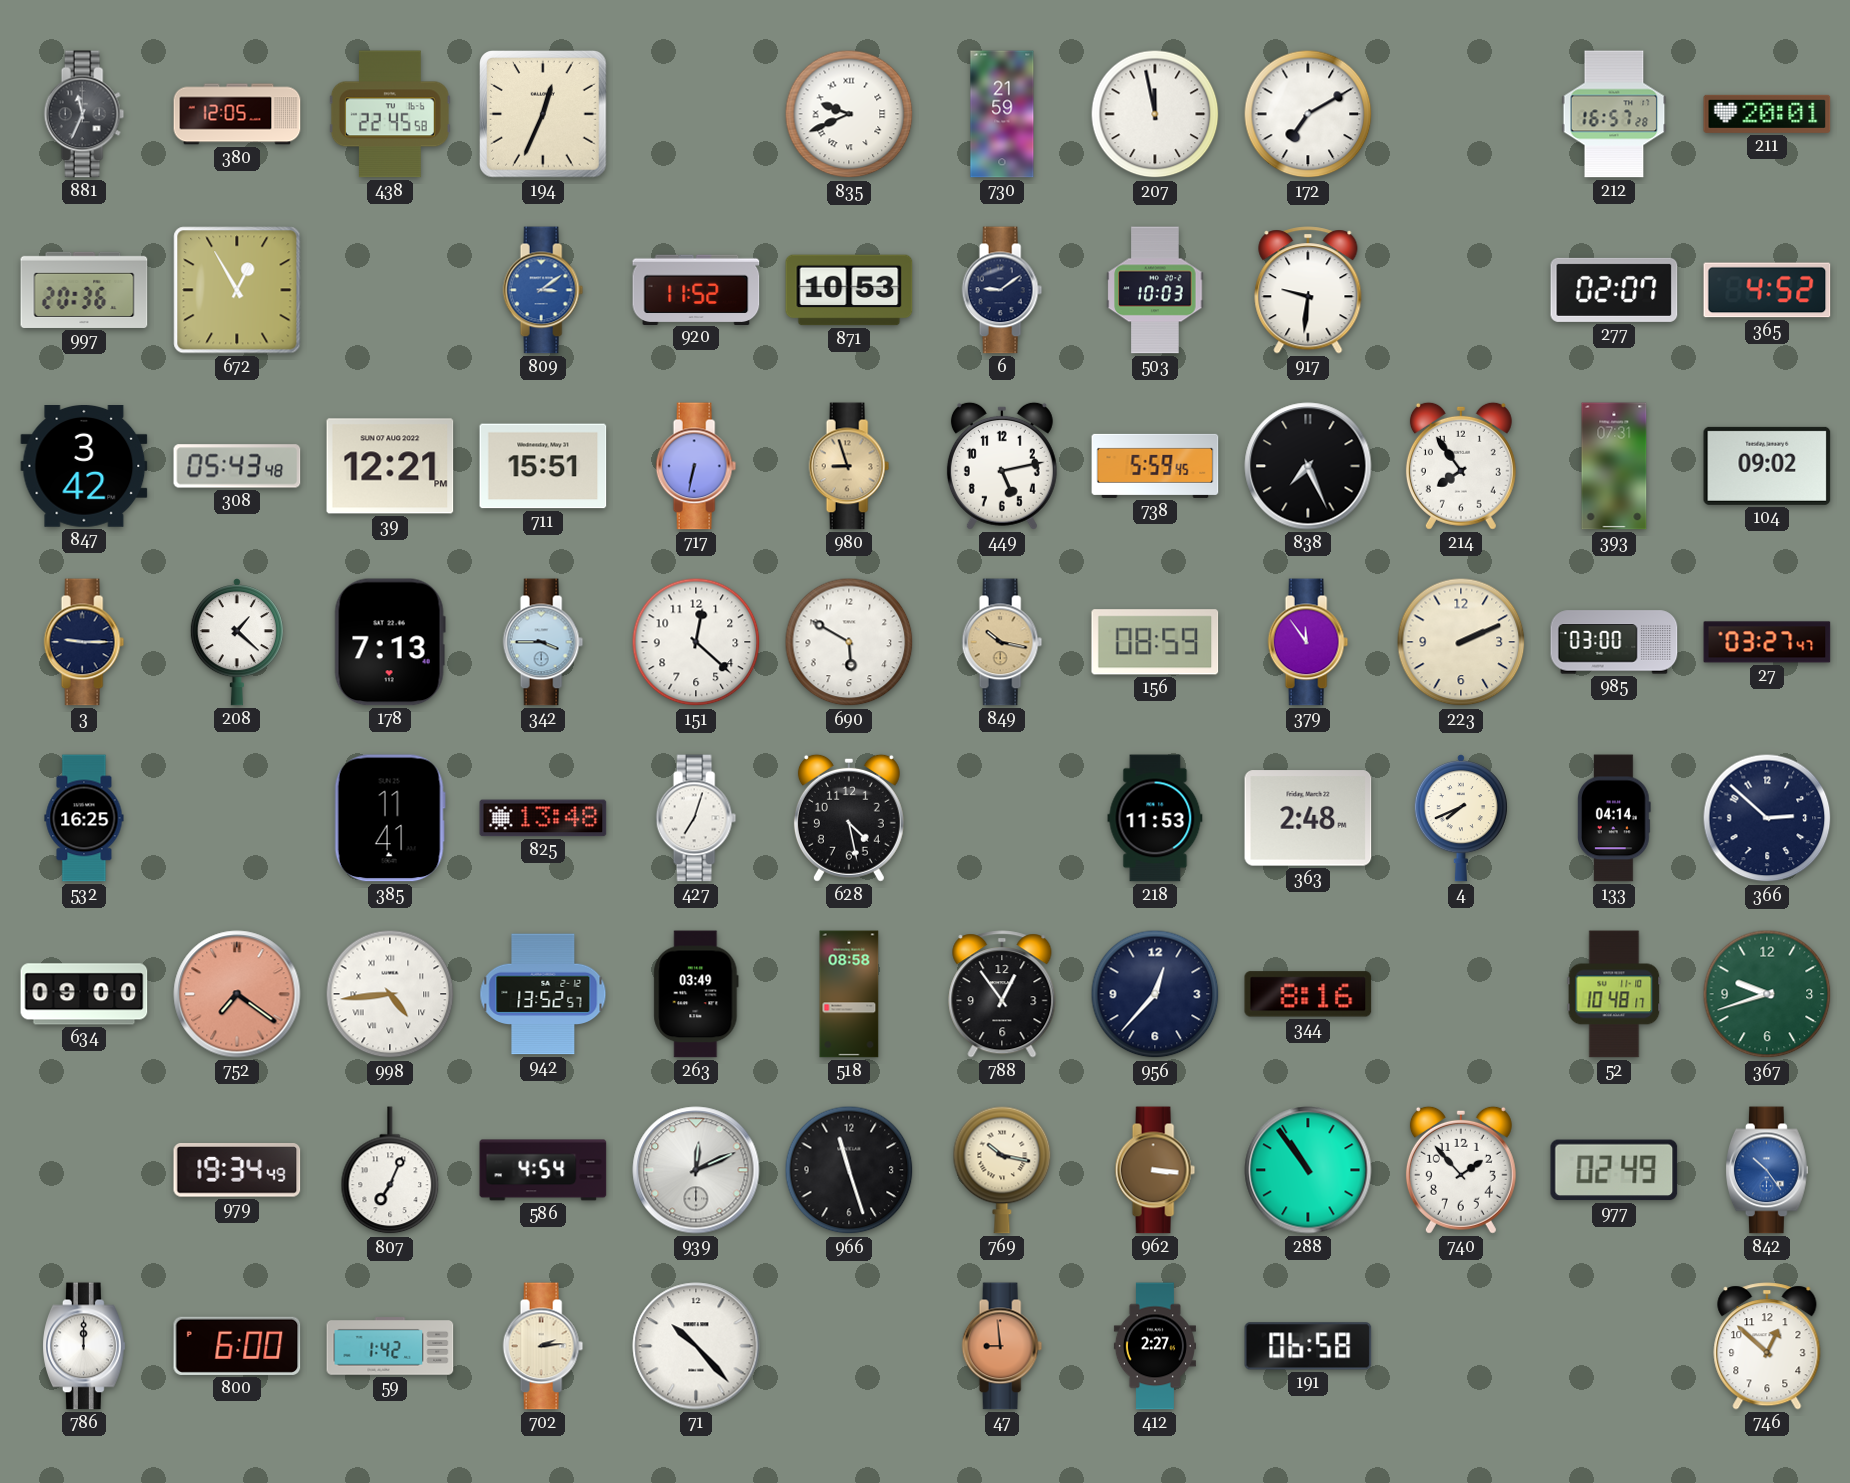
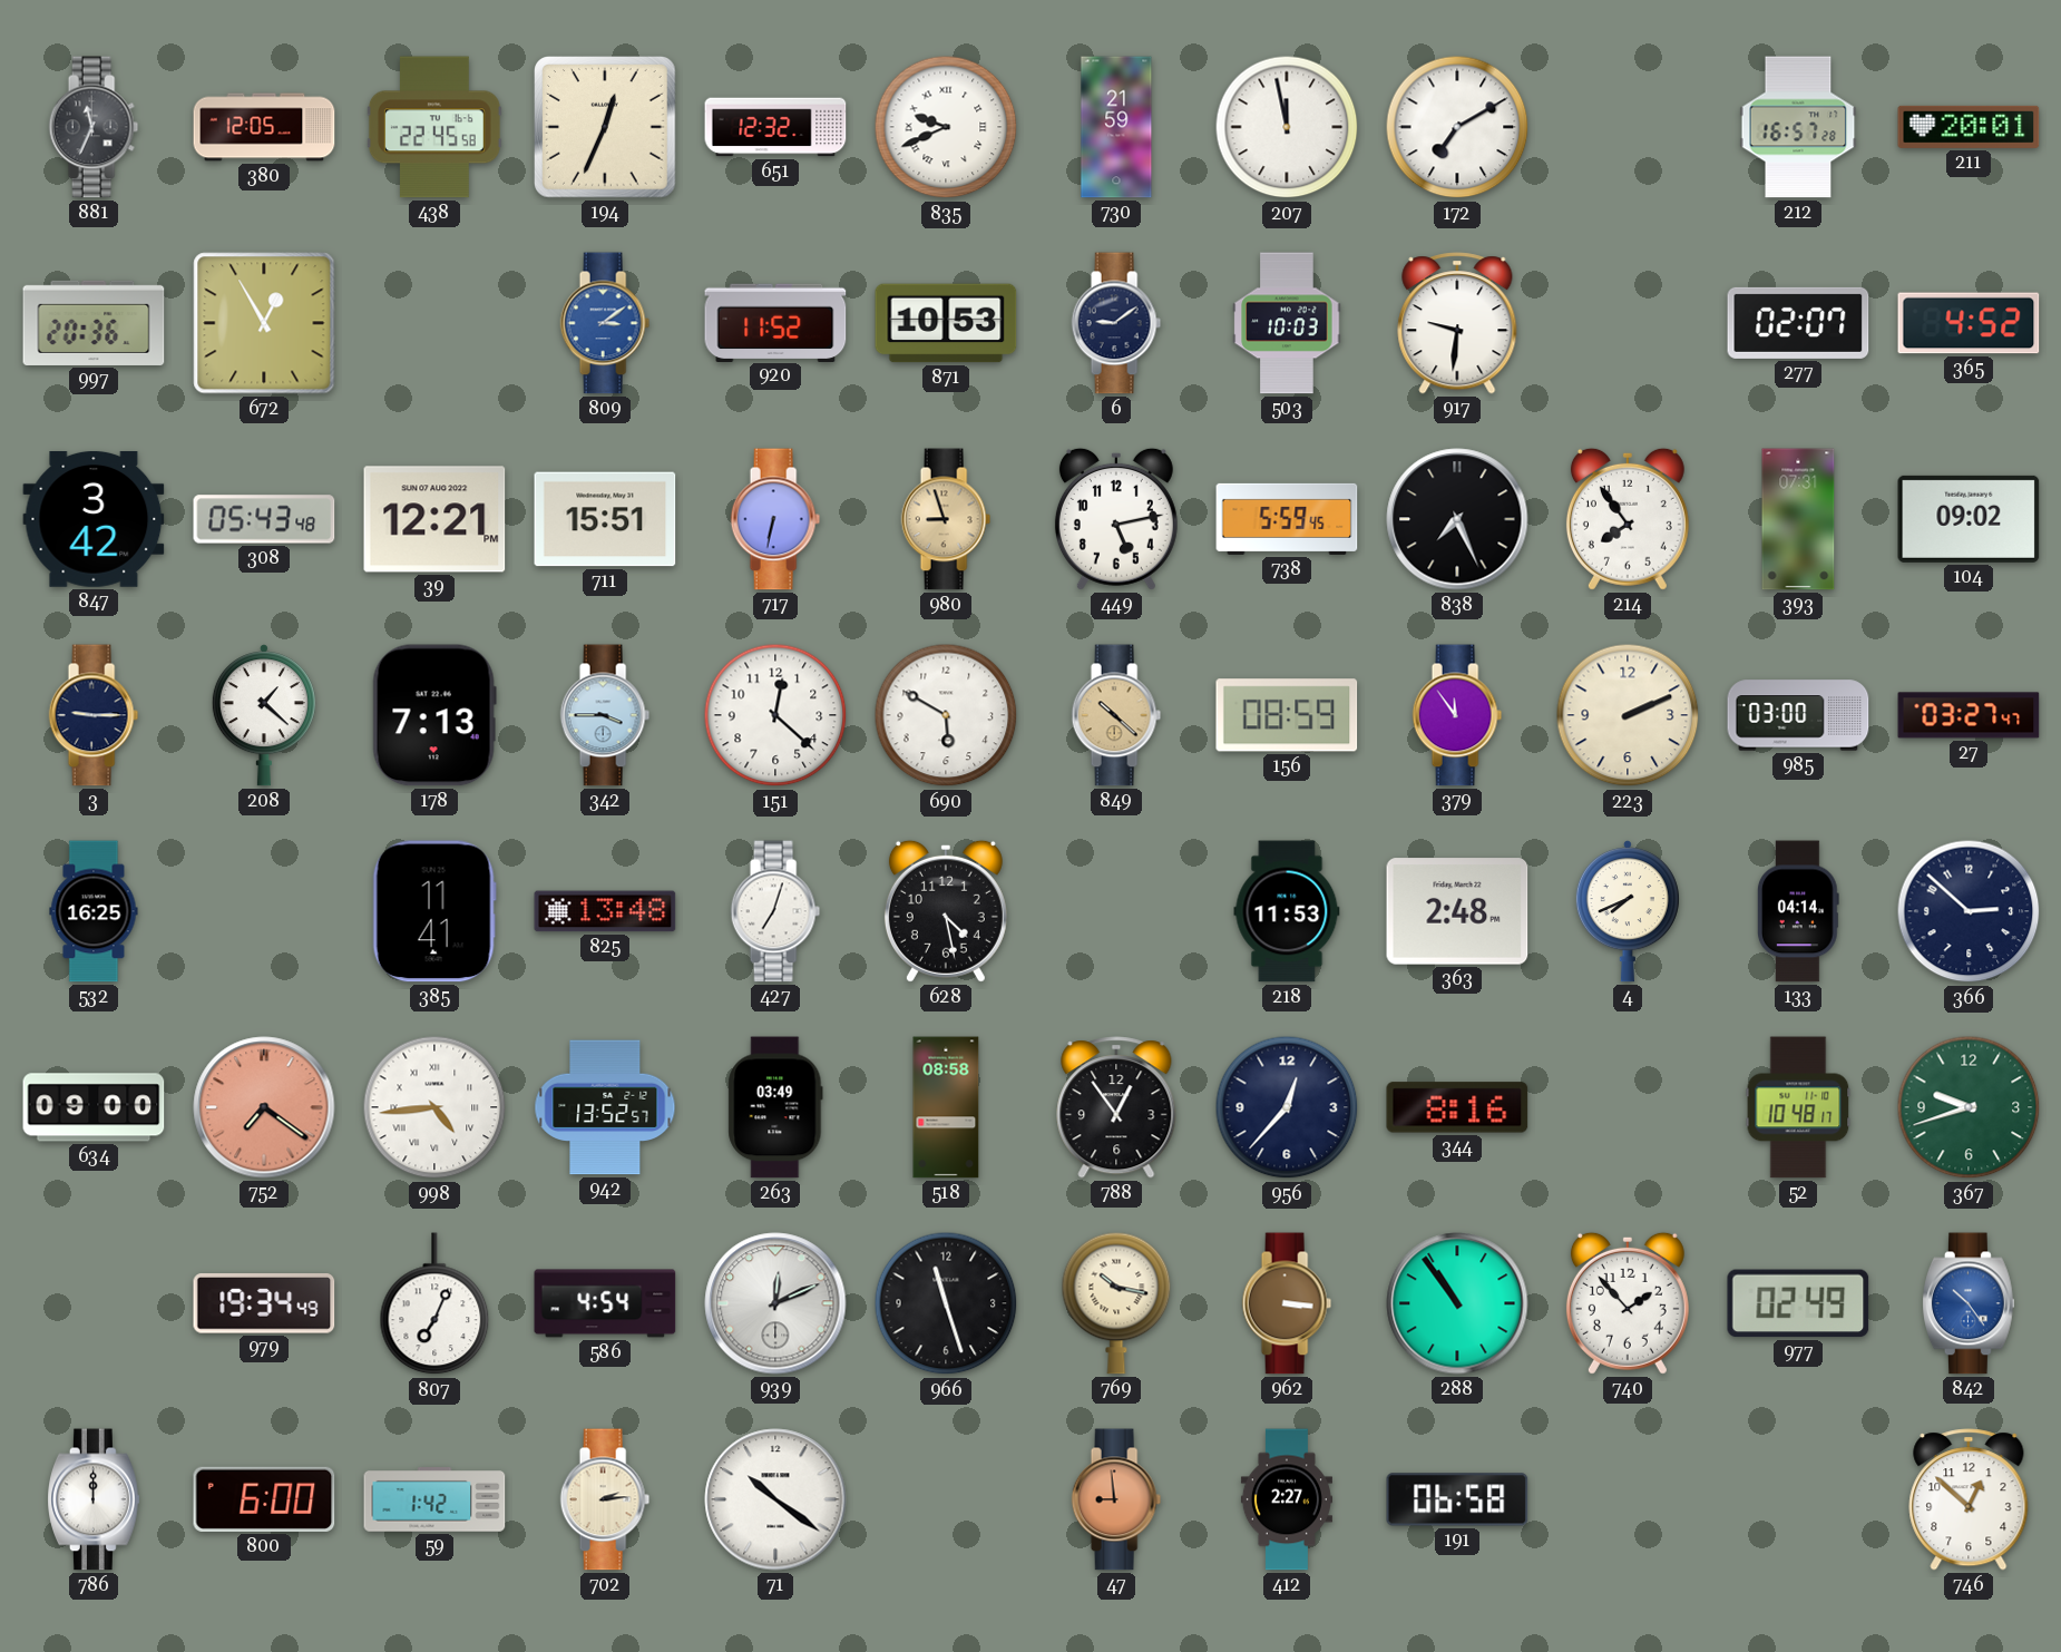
651: none -> 12:32
849: 10:17 -> 10:22
71: 10:23 -> 10:21
